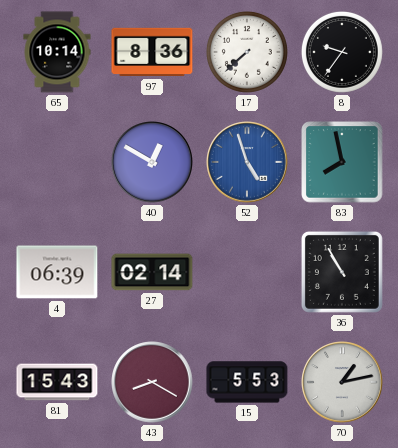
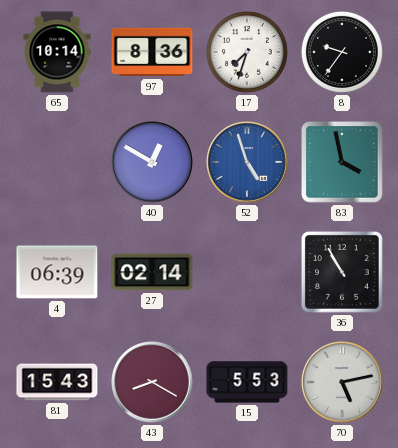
17: 7:38 -> 7:33
83: 7:58 -> 3:58
70: 1:13 -> 5:13
